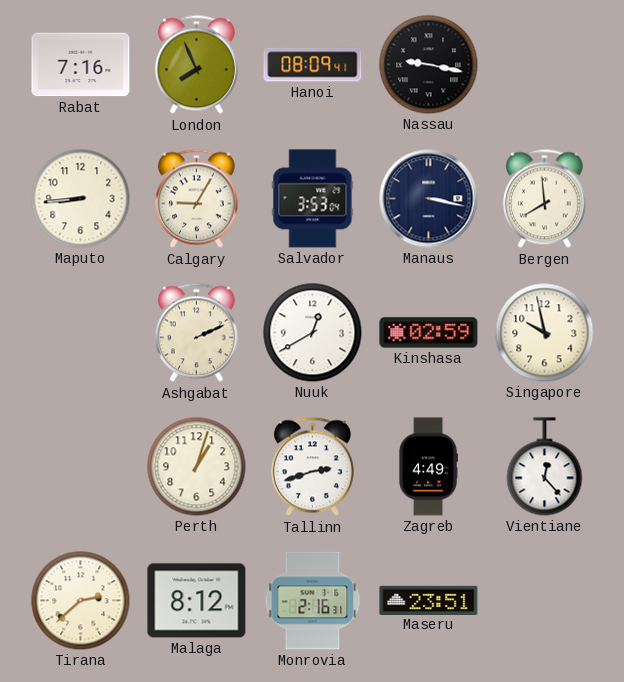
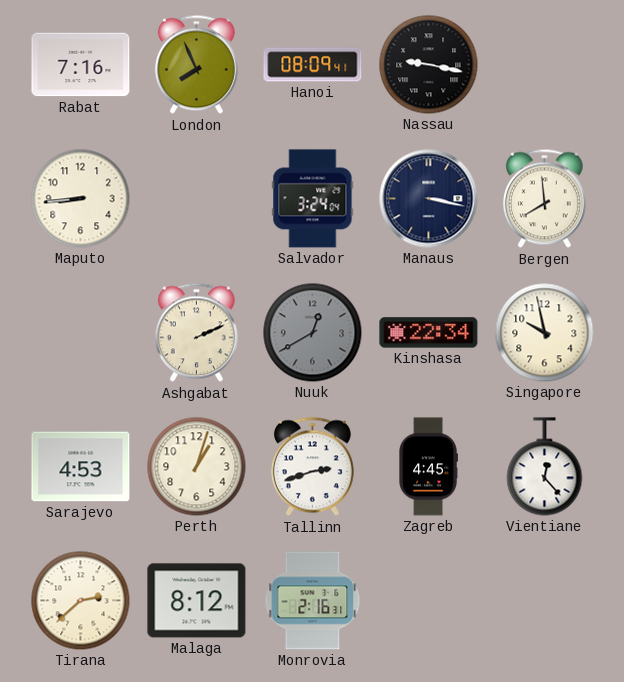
Calgary: 9:05 -> none
Salvador: 3:53 -> 3:24
Nuuk dial: white -> grey
Kinshasa: 02:59 -> 22:34
Sarajevo: none -> 4:53
Zagreb: 4:49 -> 4:45
Maseru: 23:51 -> none
